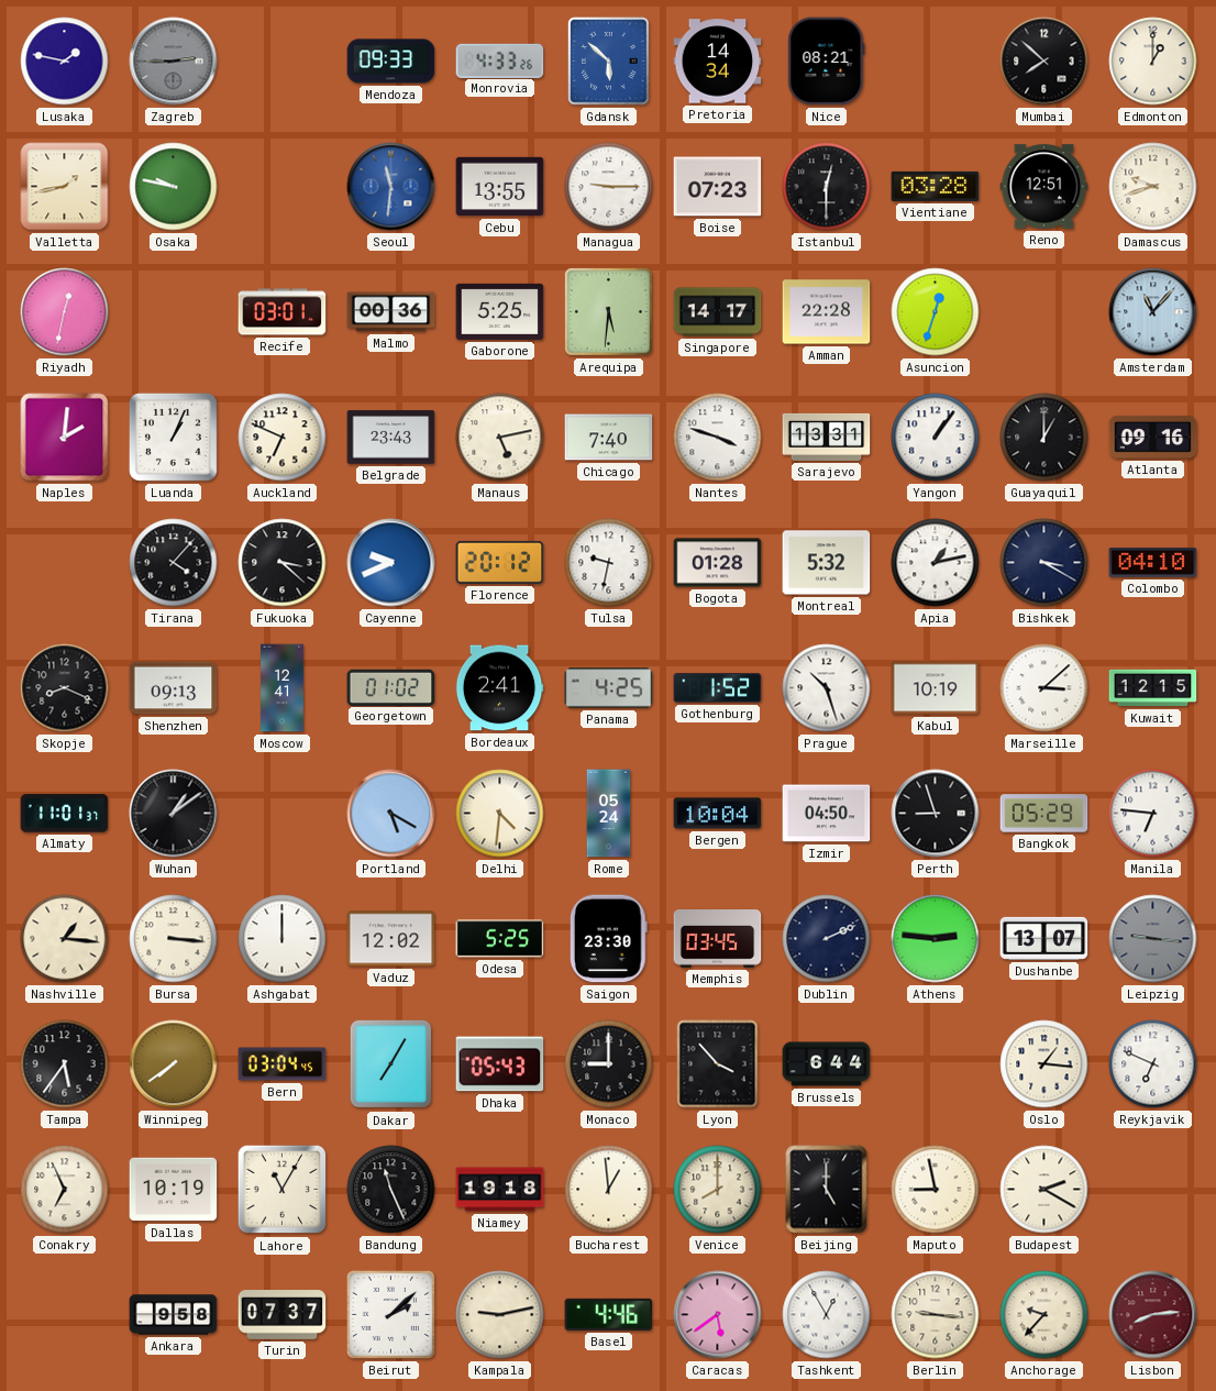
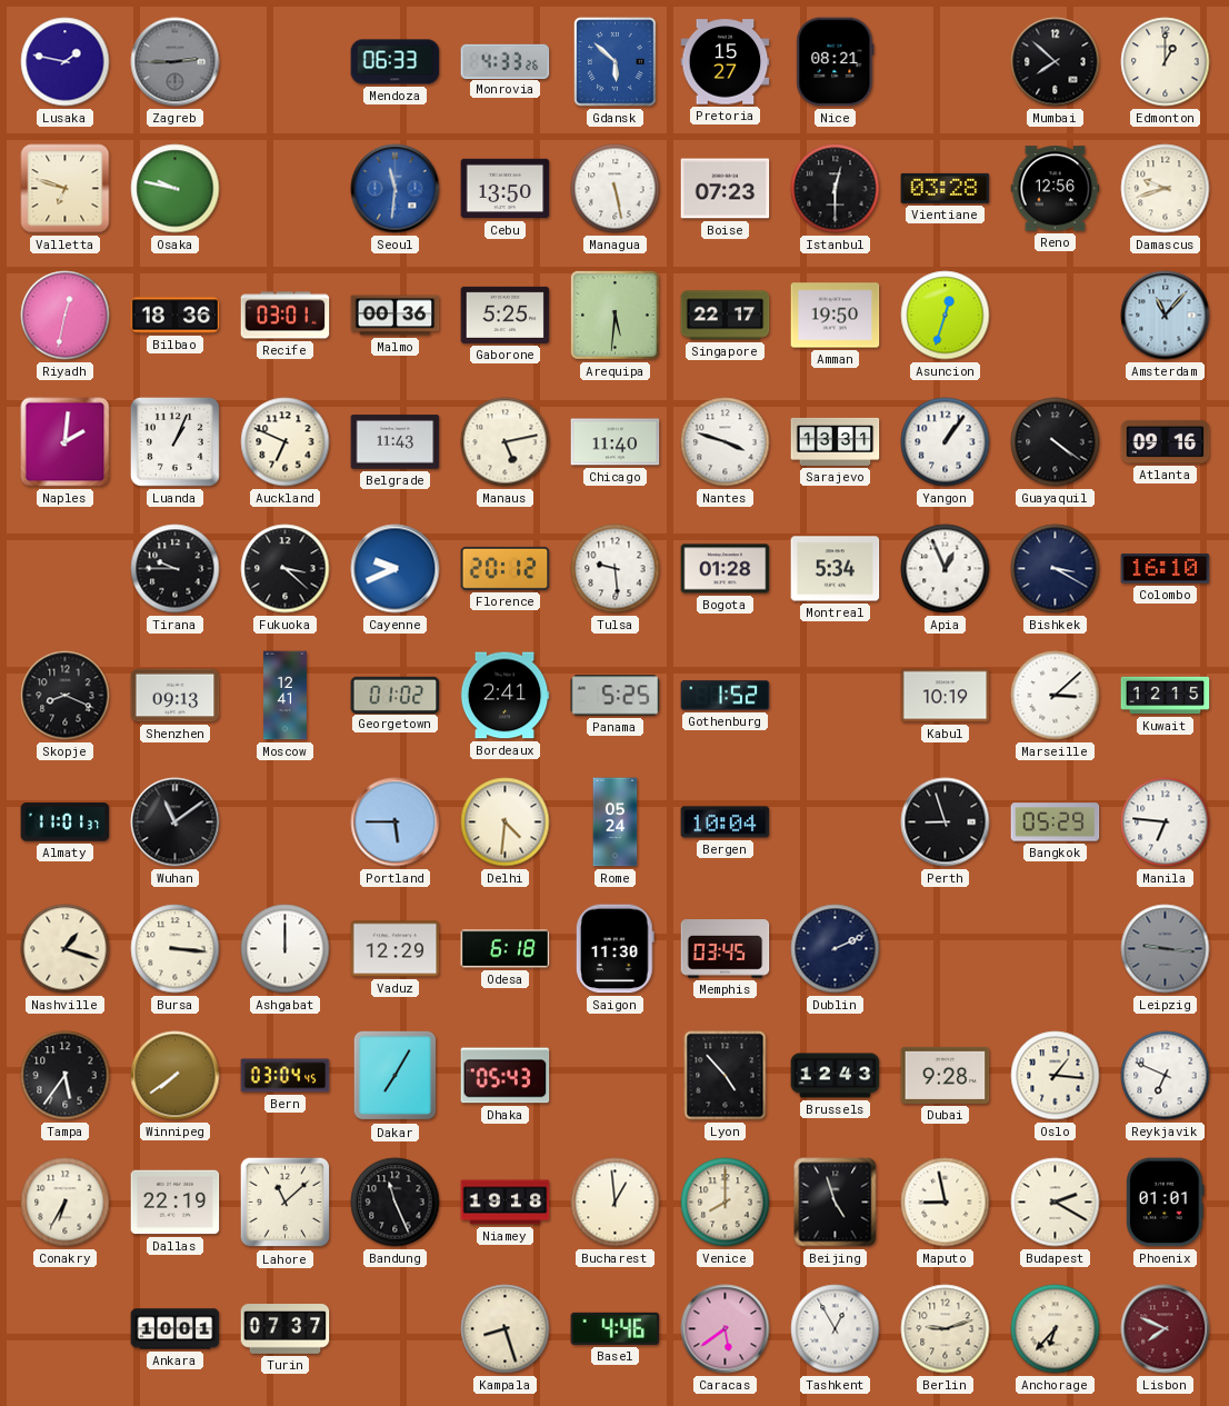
Mendoza: 09:33 -> 06:33
Pretoria: 14:34 -> 15:27
Valletta: 1:43 -> 6:48
Cebu: 13:55 -> 13:50
Managua: 9:15 -> 5:28
Reno: 12:51 -> 12:56
Bilbao: none -> 18:36
Singapore: 14:17 -> 22:17
Amman: 22:28 -> 19:50
Belgrade: 23:43 -> 11:43
Chicago: 7:40 -> 11:40
Guayaquil: 1:00 -> 4:21
Tirana: 4:07 -> 9:45
Tulsa: 9:32 -> 9:29
Montreal: 5:32 -> 5:34
Apia: 1:13 -> 12:56
Colombo: 04:10 -> 16:10
Panama: 4:25 -> 5:25
Prague: 10:27 -> none
Wuhan: 1:09 -> 11:09
Portland: 5:20 -> 5:45
Izmir: 04:50 -> none
Nashville: 1:16 -> 1:18
Vaduz: 12:02 -> 12:29
Odesa: 5:25 -> 6:18
Saigon: 23:30 -> 11:30
Athens: 2:46 -> none
Dushanbe: 13:07 -> none
Monaco: 9:00 -> none
Lyon: 3:53 -> 4:53
Brussels: 6:44 -> 12:43
Dubai: none -> 9:28
Conakry: 6:56 -> 6:35
Dallas: 10:19 -> 22:19
Lahore: 11:05 -> 11:08
Beijing: 5:00 -> 4:57
Phoenix: none -> 01:01
Ankara: 9:58 -> 10:01
Beirut: 2:08 -> none
Kampala: 9:13 -> 8:27
Berlin: 9:16 -> 9:12
Anchorage: 9:37 -> 6:37
Lisbon: 8:14 -> 7:49
